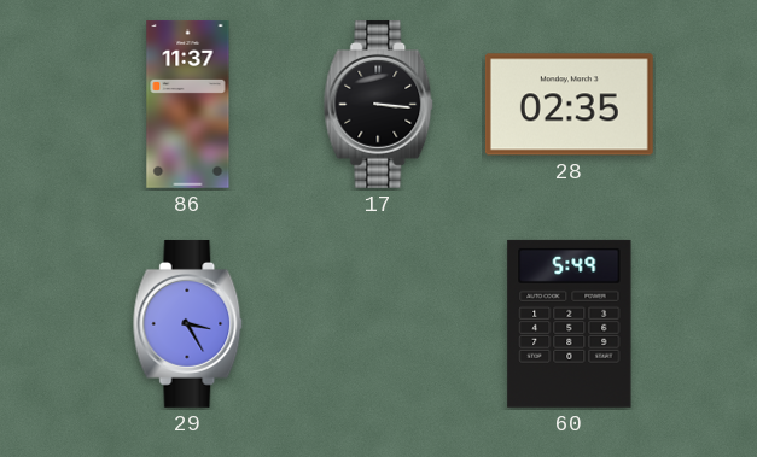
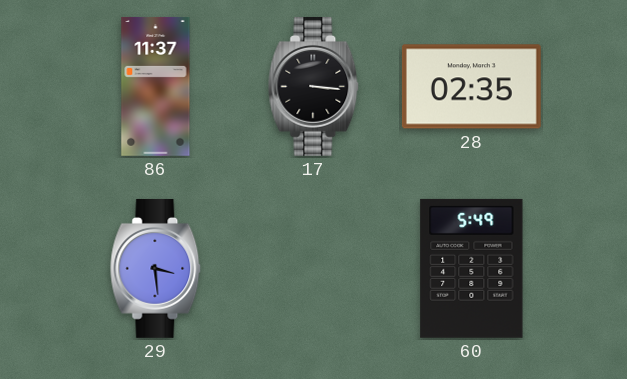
29: 3:25 -> 3:29
